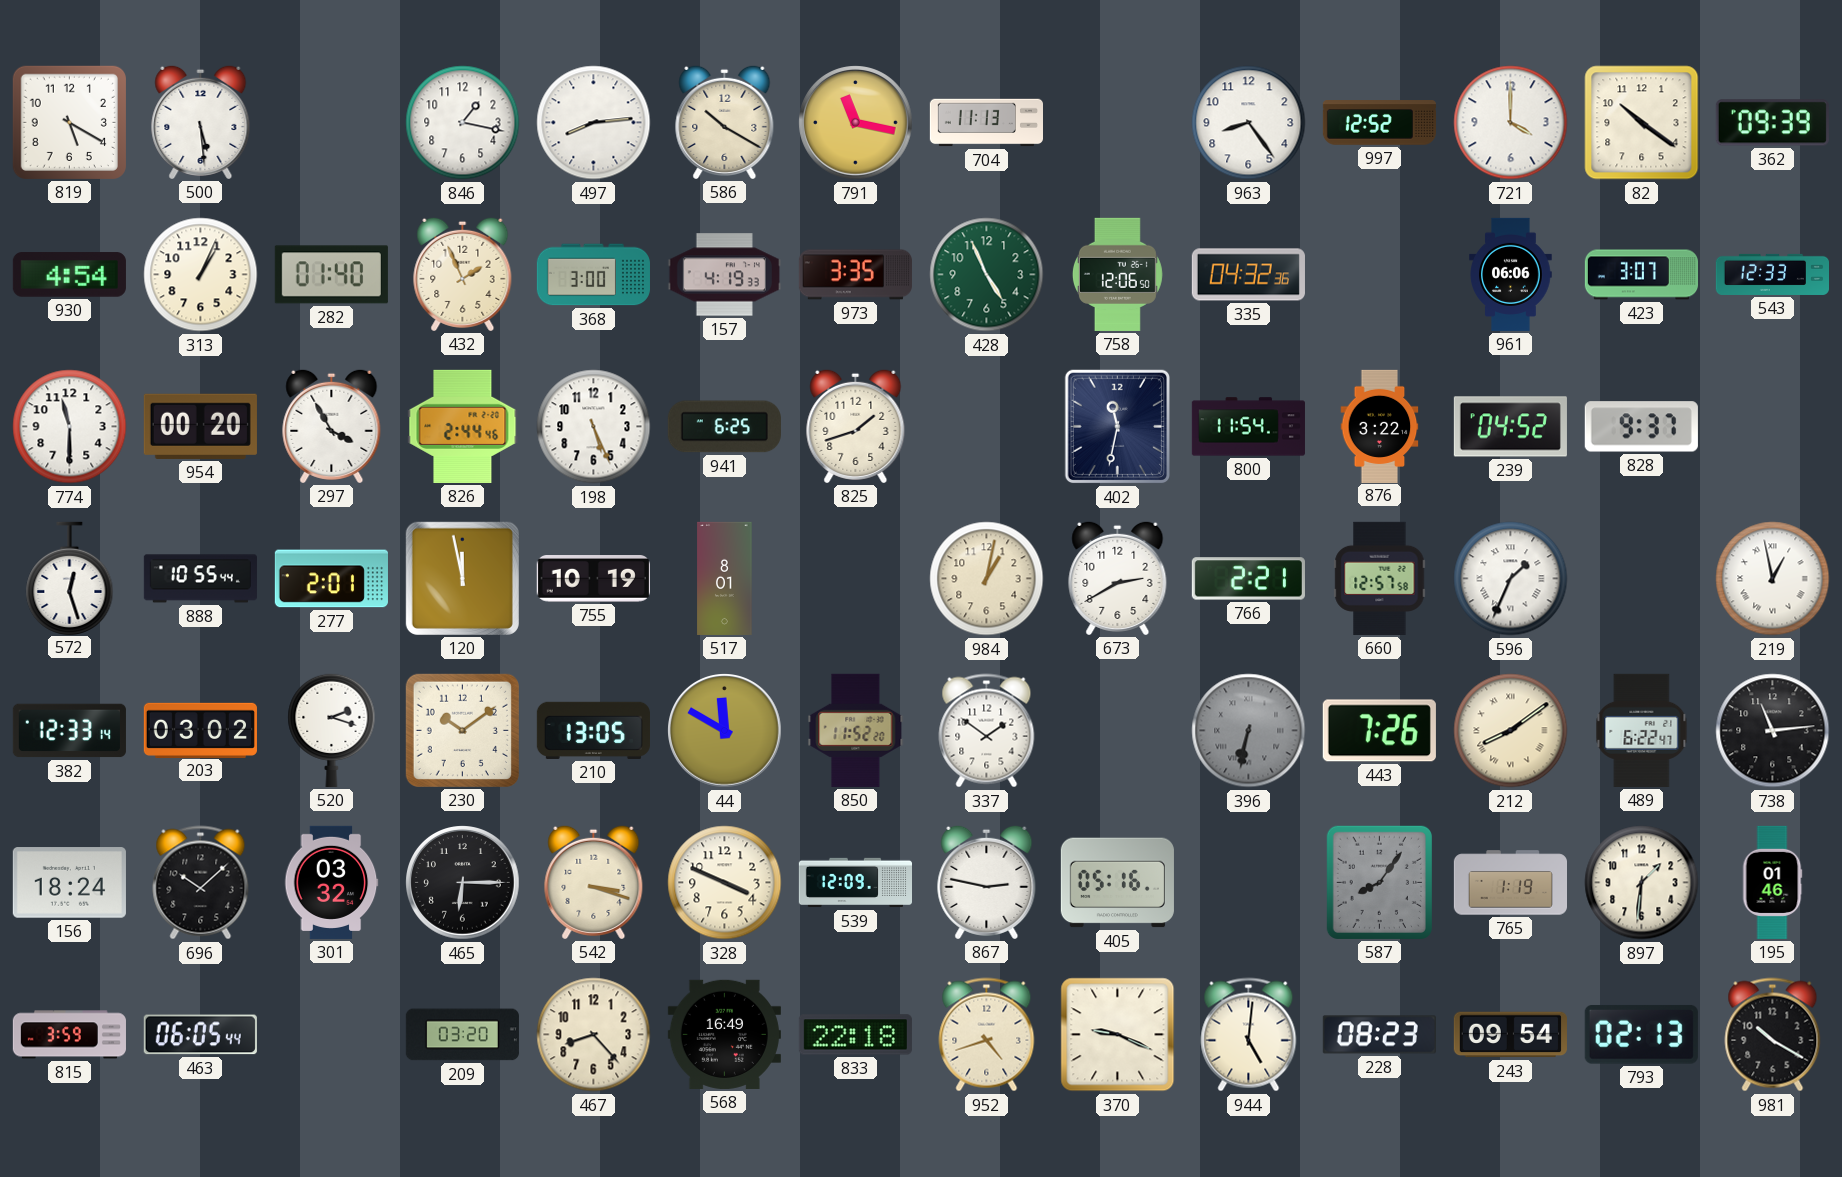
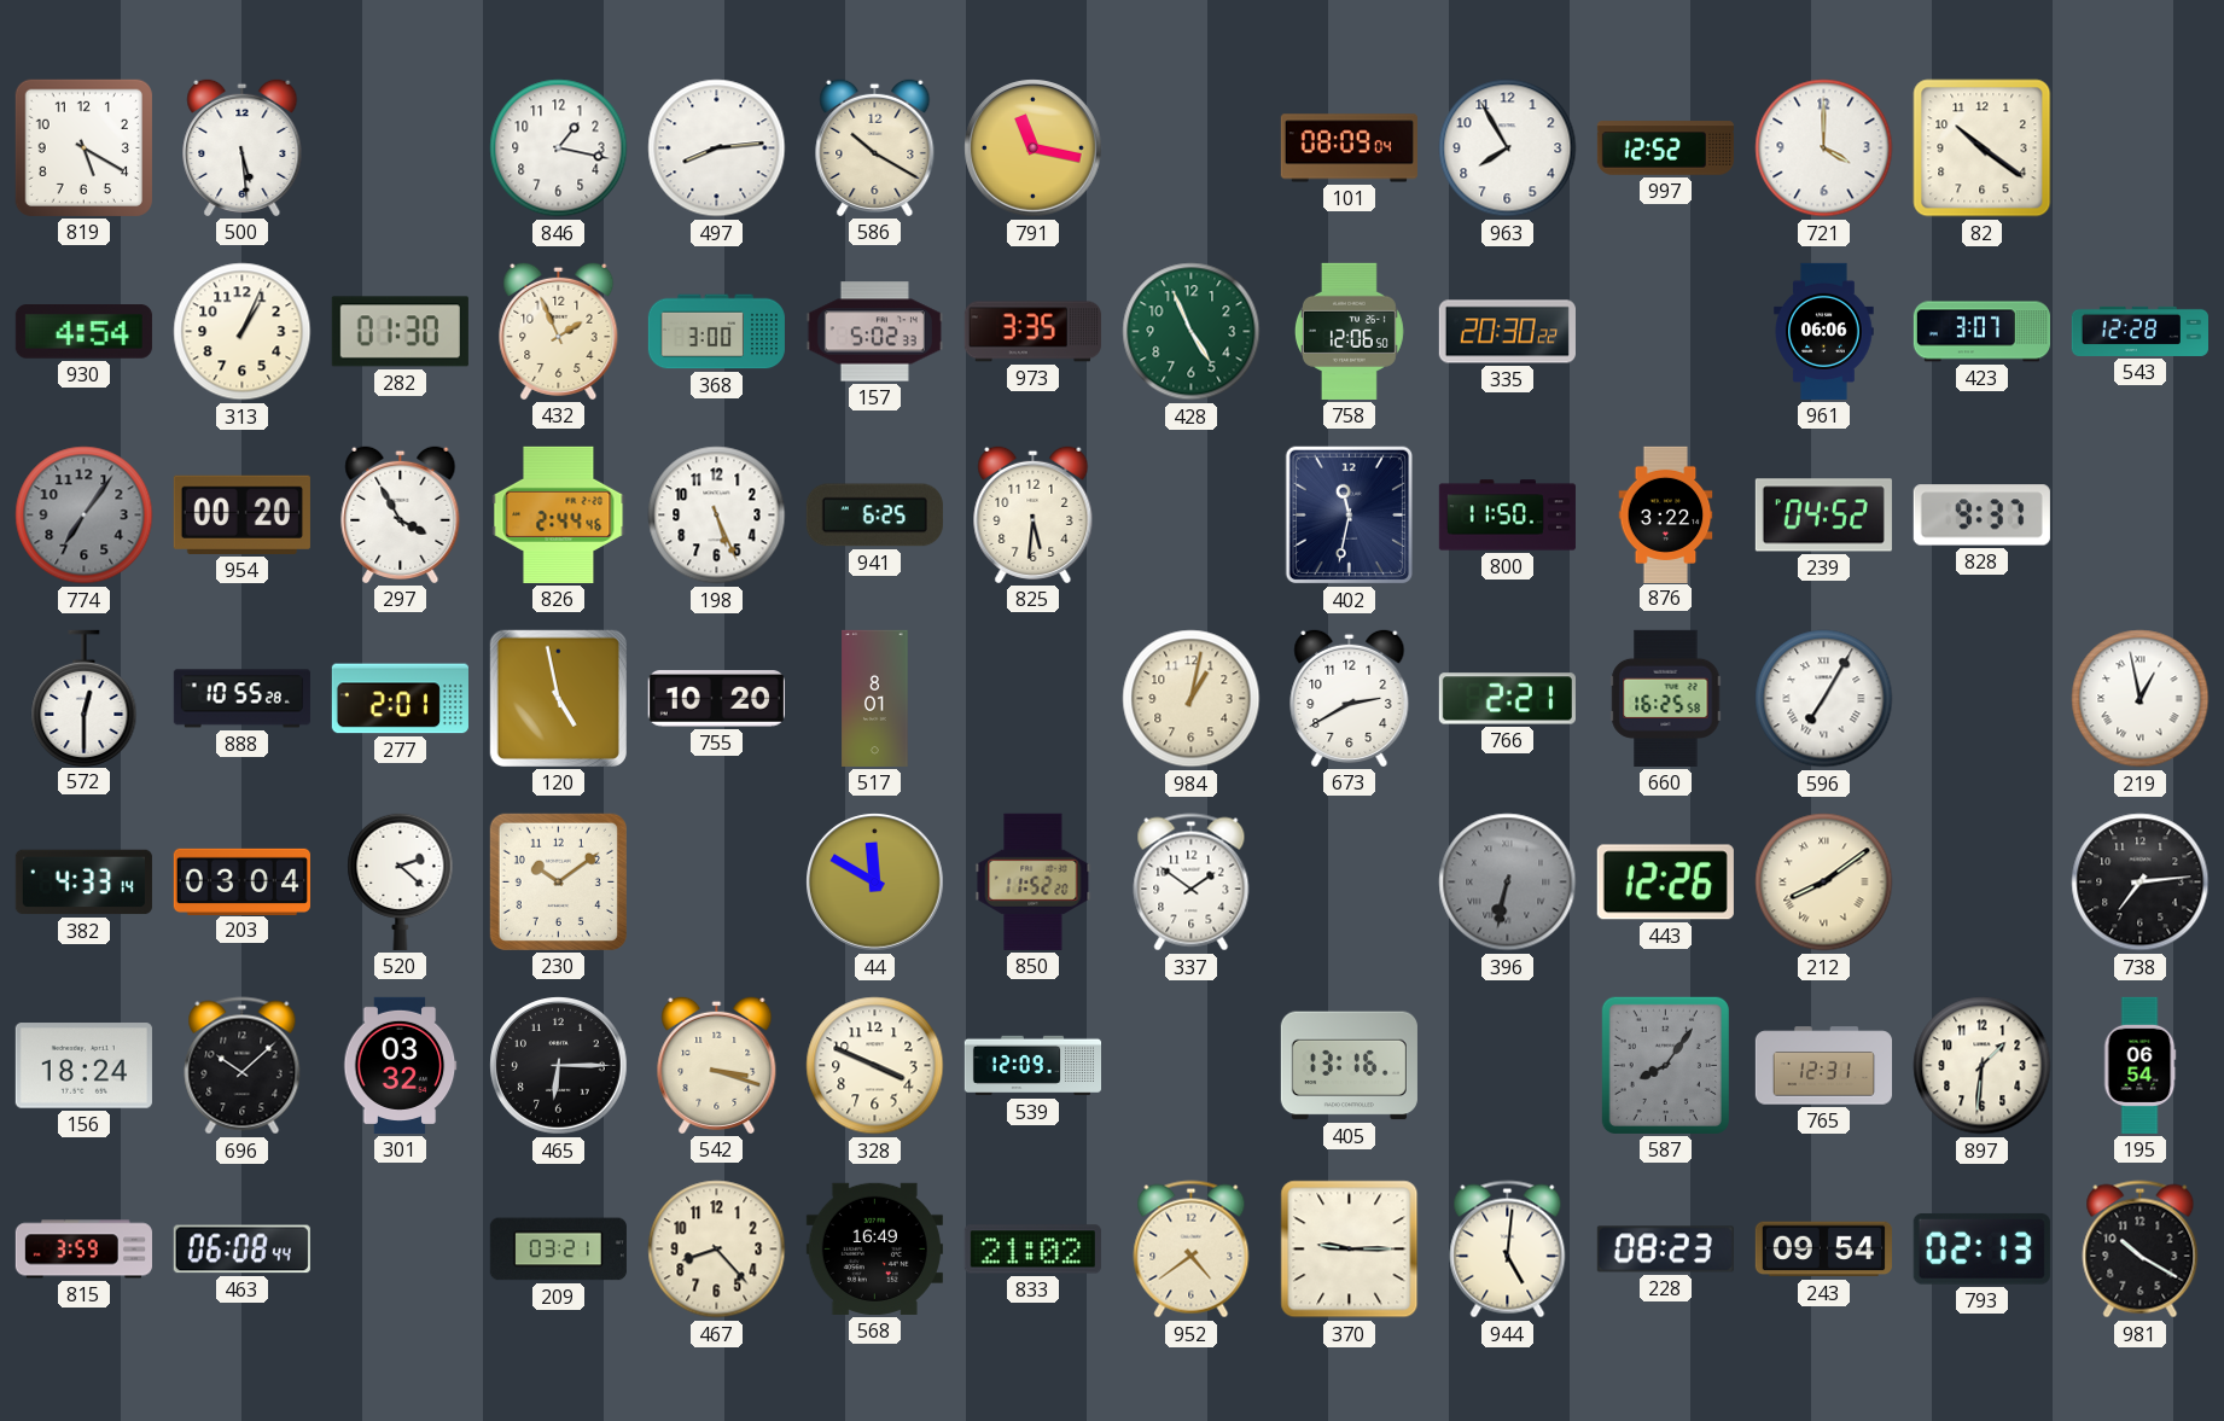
704: 11:13 -> none
101: none -> 08:09
963: 8:24 -> 7:55
362: 09:39 -> none
282: 01:40 -> 01:30
157: 4:19 -> 5:02
335: 04:32 -> 20:30
543: 12:33 -> 12:28
774: 11:30 -> 7:06
774 dial: white -> grey
825: 1:42 -> 5:31
800: 11:54 -> 11:50
572: 12:27 -> 12:30
888: 10:55:44 -> 10:55:28
120: 11:58 -> 4:58
755: 10:19 -> 10:20
660: 12:57 -> 16:25
596: 1:34 -> 7:05
382: 12:33 -> 4:33
203: 03:02 -> 03:04
520: 2:18 -> 2:22
210: 13:05 -> none
443: 7:26 -> 12:26
489: 6:22 -> none
738: 11:14 -> 7:14
867: 2:47 -> none
405: 05:16 -> 13:16
765: 1:19 -> 12:31
195: 01:46 -> 06:54
463: 06:05 -> 06:08
209: 03:20 -> 03:21
833: 22:18 -> 21:02
952: 4:42 -> 4:39
370: 9:19 -> 9:15
